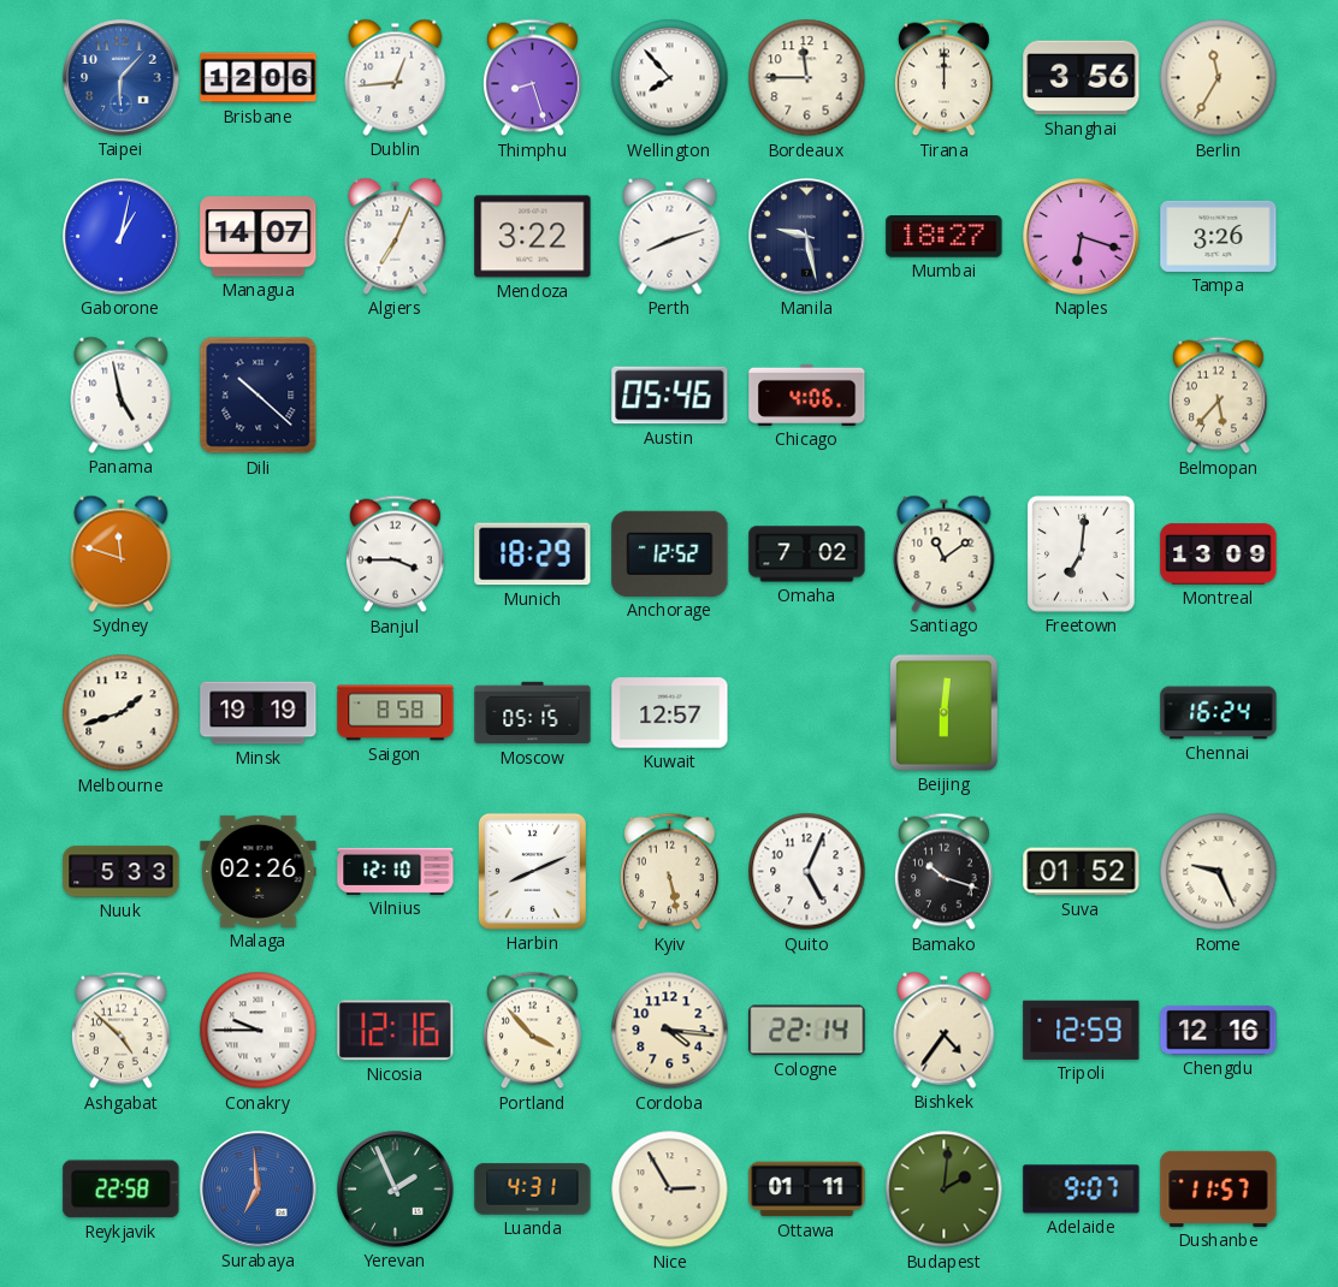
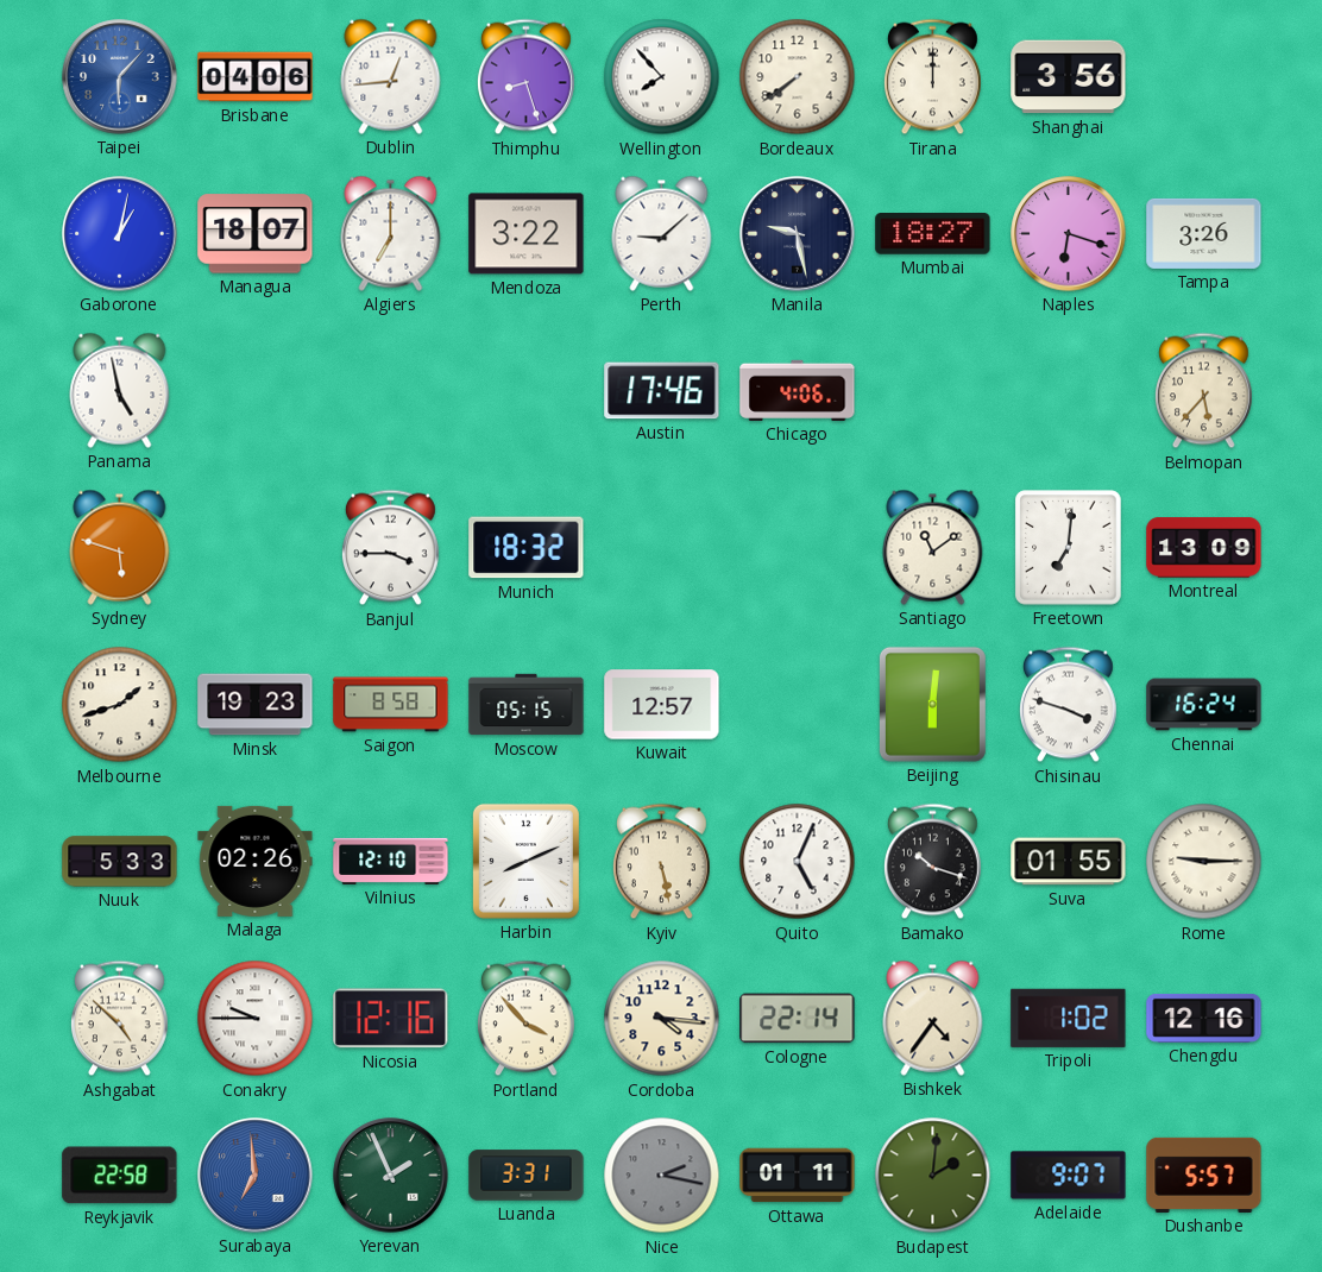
Brisbane: 12:06 -> 04:06
Bordeaux: 11:45 -> 7:39
Berlin: 11:35 -> none
Managua: 14:07 -> 18:07
Algiers: 7:04 -> 7:00
Perth: 8:12 -> 9:08
Dili: 10:22 -> none
Austin: 05:46 -> 17:46
Sydney: 11:48 -> 5:48
Munich: 18:29 -> 18:32
Anchorage: 12:52 -> none
Omaha: 7:02 -> none
Minsk: 19:19 -> 19:23
Chisinau: none -> 3:48
Suva: 01:52 -> 01:55
Rome: 9:26 -> 9:15
Tripoli: 12:59 -> 1:02
Luanda: 4:31 -> 3:31
Nice: 2:55 -> 2:17
Nice dial: cream -> grey
Dushanbe: 11:57 -> 5:57
